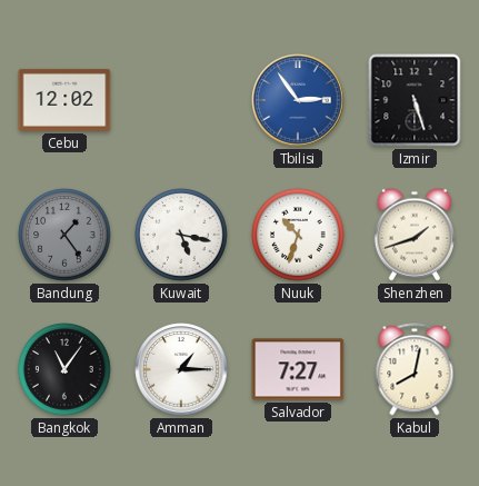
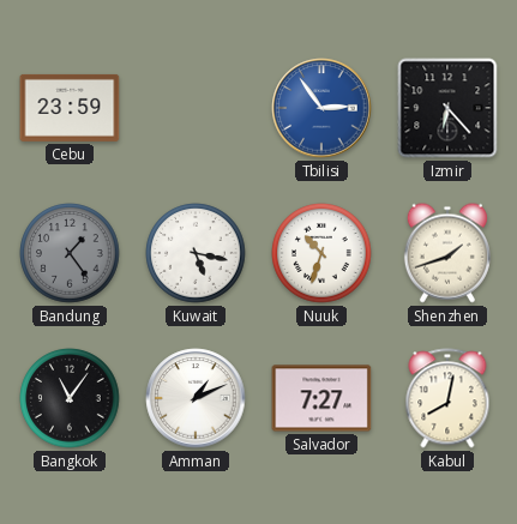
Cebu: 12:02 -> 23:59
Izmir: 5:27 -> 6:23
Amman: 1:15 -> 1:11
